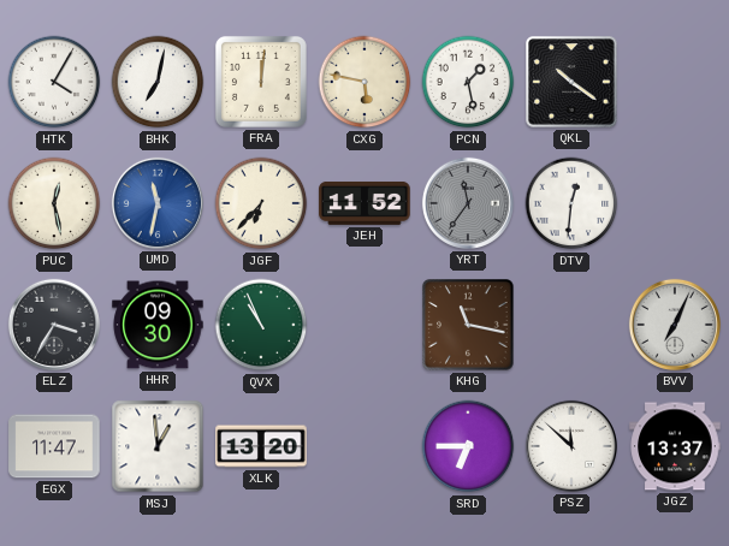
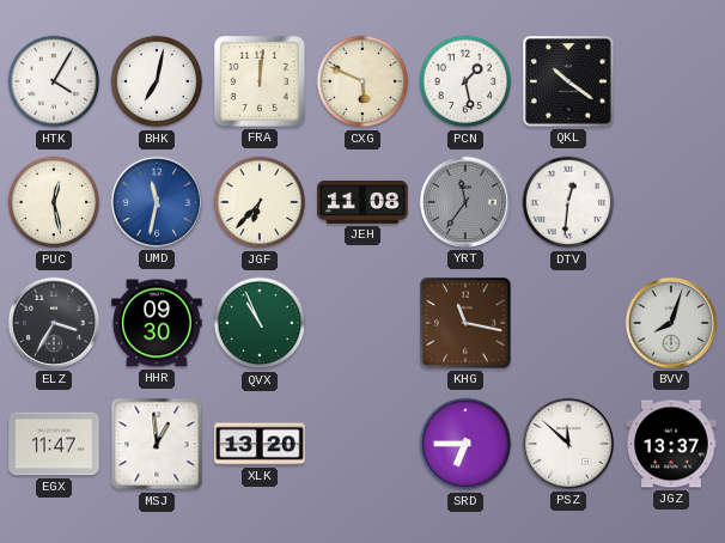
CXG: 5:47 -> 5:49
JEH: 11:52 -> 11:08
BVV: 7:04 -> 8:03
